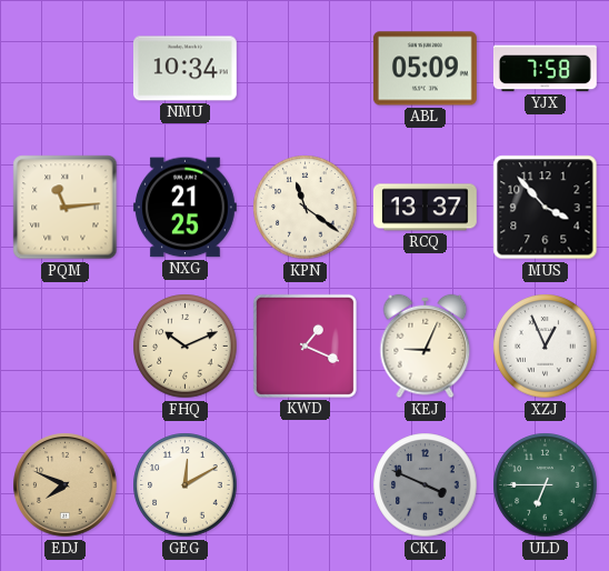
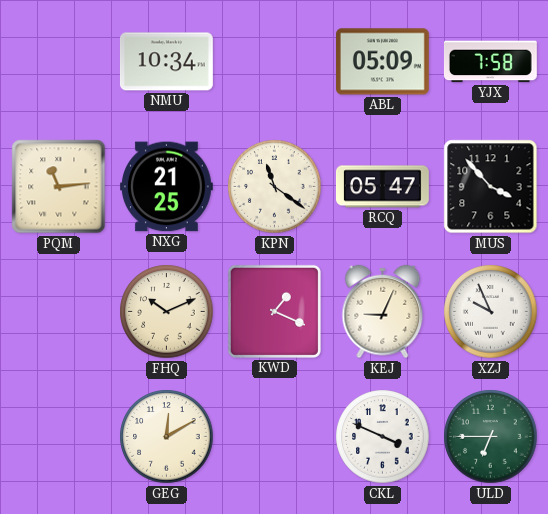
RCQ: 13:37 -> 05:47
XZJ: 12:56 -> 9:56
EDJ: 7:49 -> none
CKL dial: grey -> white
